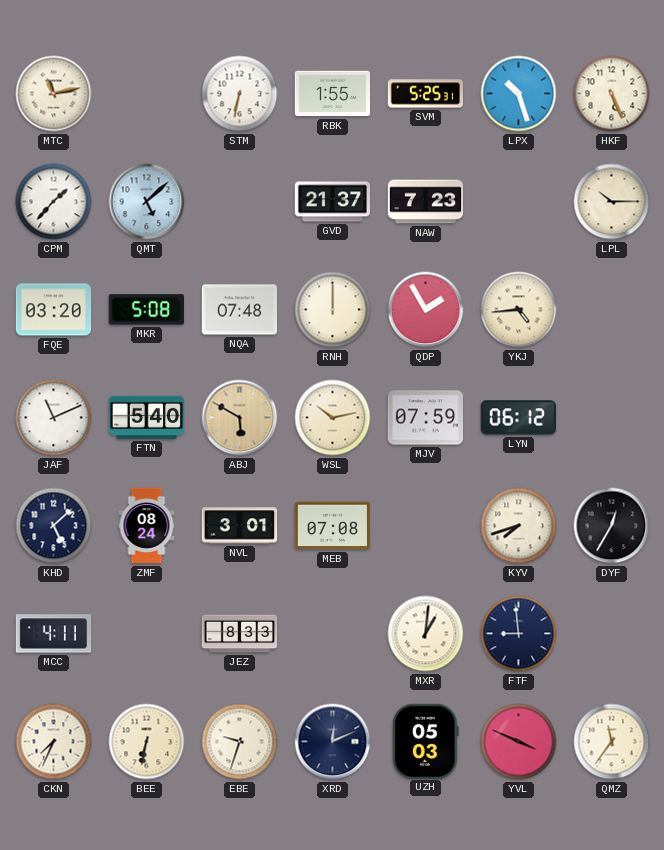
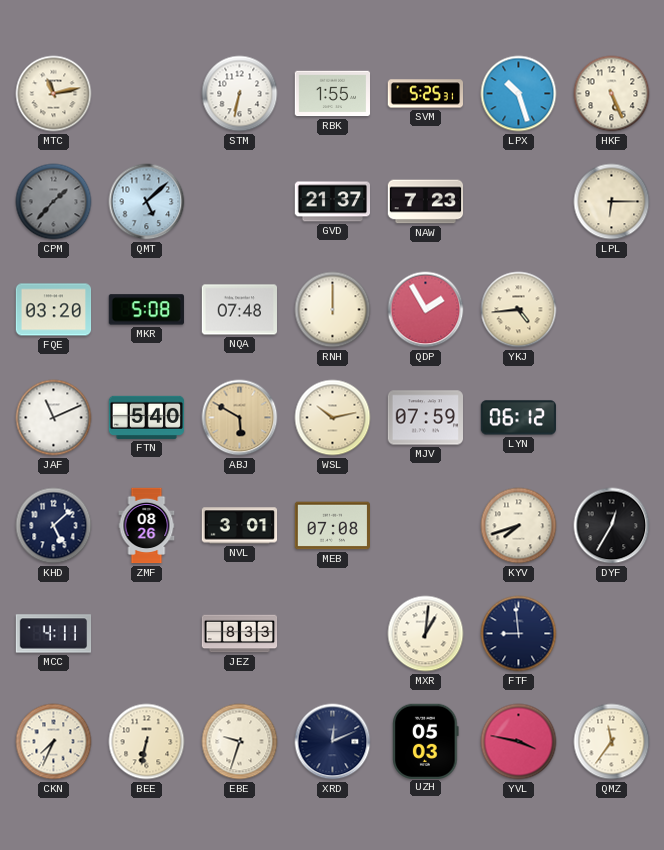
CPM dial: white -> grey
LPL: 10:15 -> 6:15
ZMF: 08:24 -> 08:26
YVL: 3:49 -> 3:47
